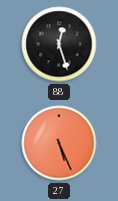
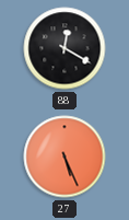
88: 12:27 -> 12:20
